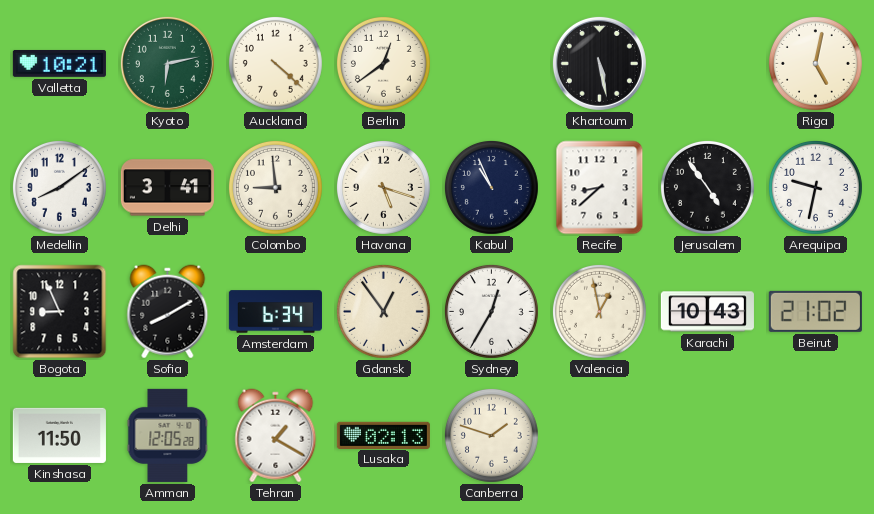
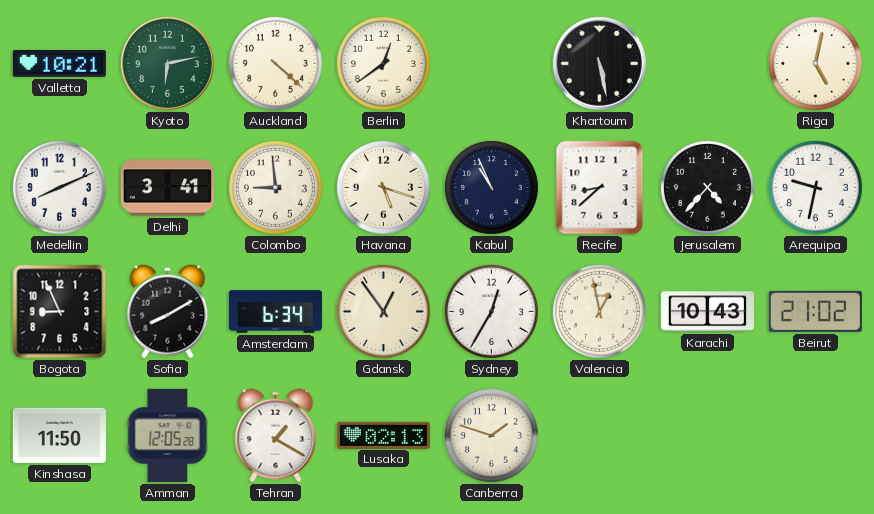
Medellin: 8:09 -> 8:11
Jerusalem: 4:54 -> 4:37
